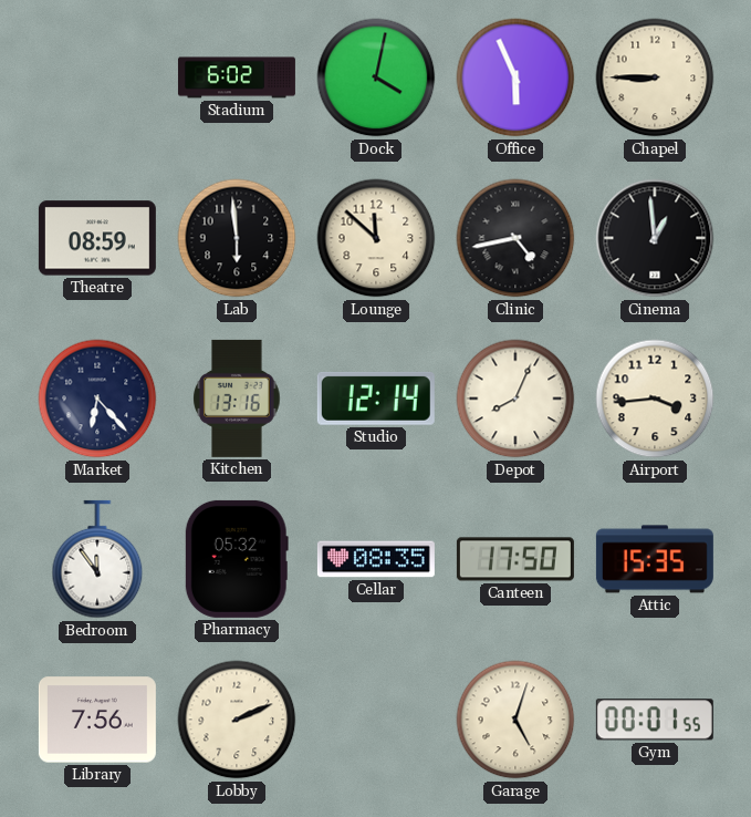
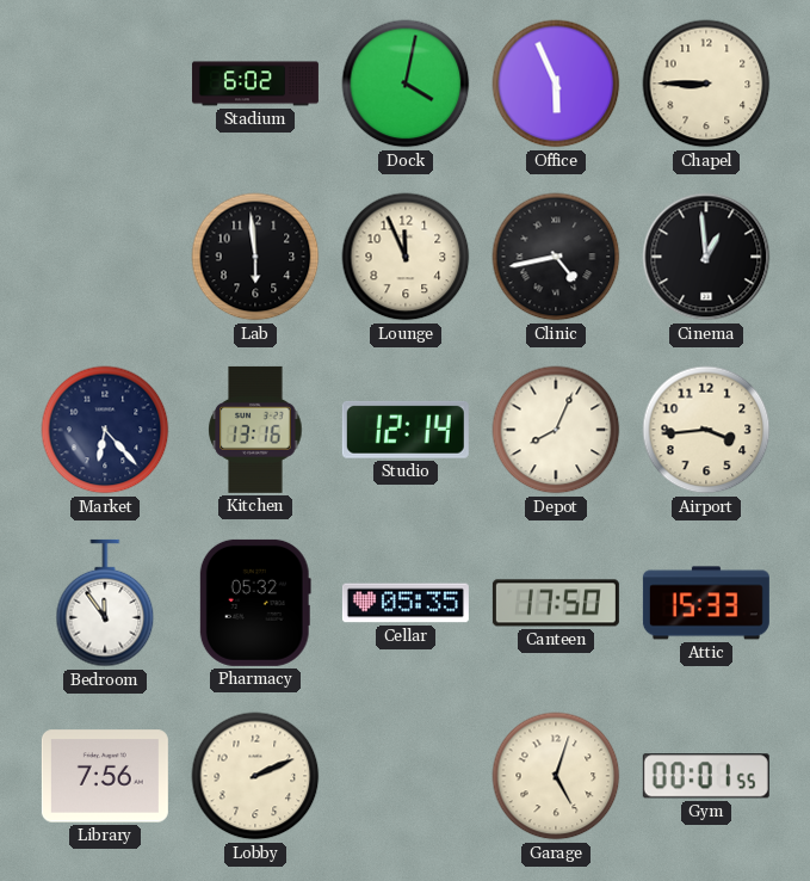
Theatre: 08:59 -> none
Lounge: 11:52 -> 11:56
Cellar: 08:35 -> 05:35
Attic: 15:35 -> 15:33
